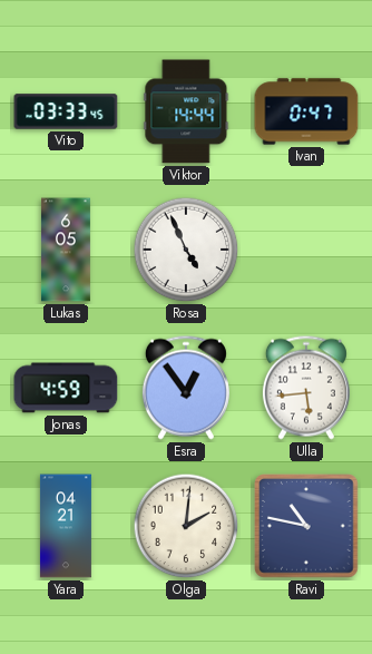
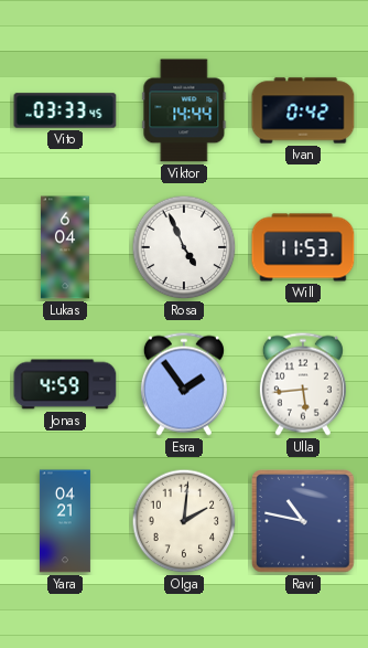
Ivan: 0:47 -> 0:42
Lukas: 6:05 -> 6:04
Will: none -> 11:53
Esra: 12:54 -> 1:54
